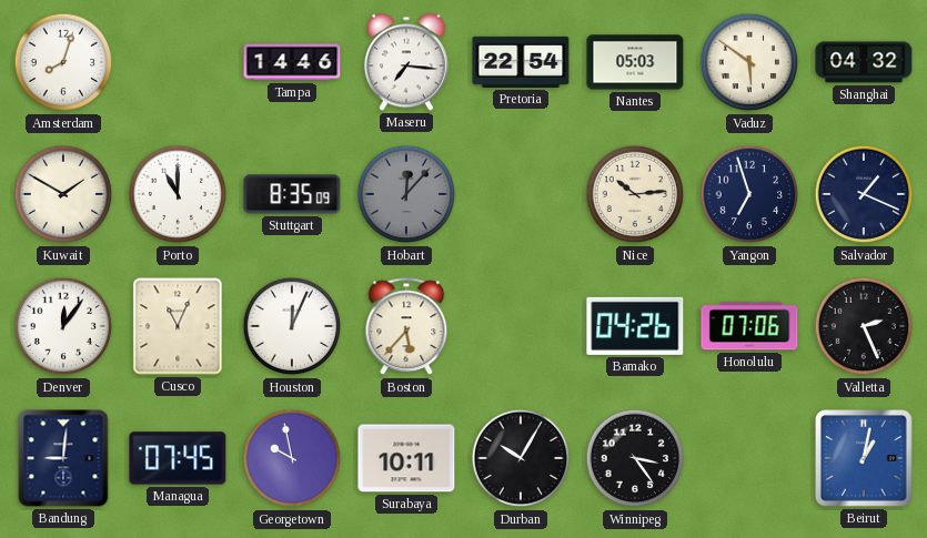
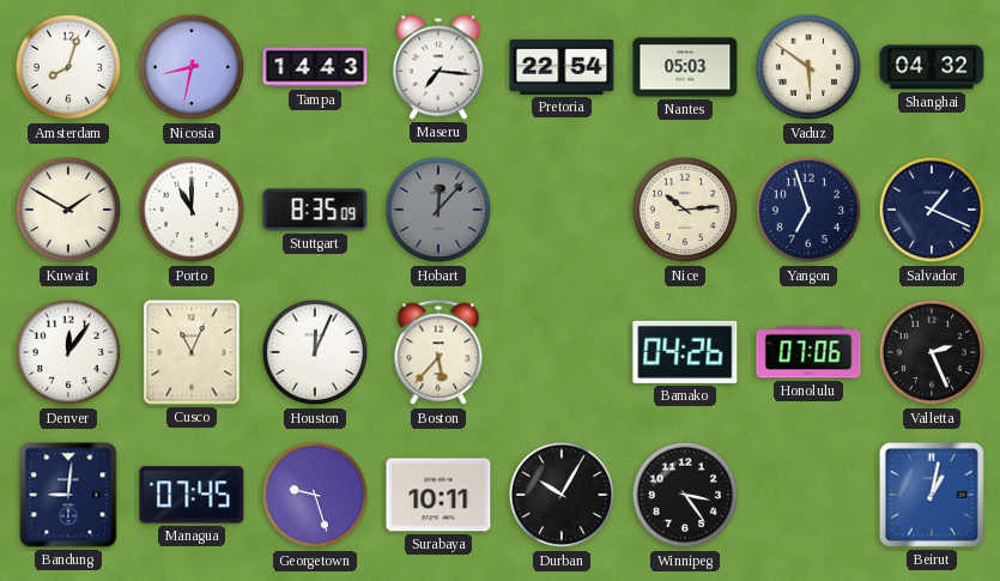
Nicosia: none -> 8:32
Tampa: 14:46 -> 14:43
Georgetown: 9:58 -> 9:27
